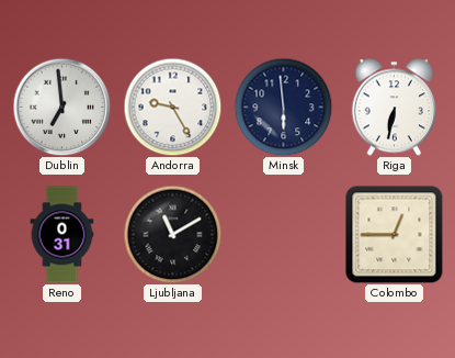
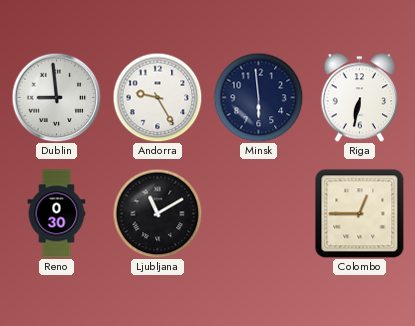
Dublin: 6:59 -> 8:59
Reno: 0:31 -> 0:30
